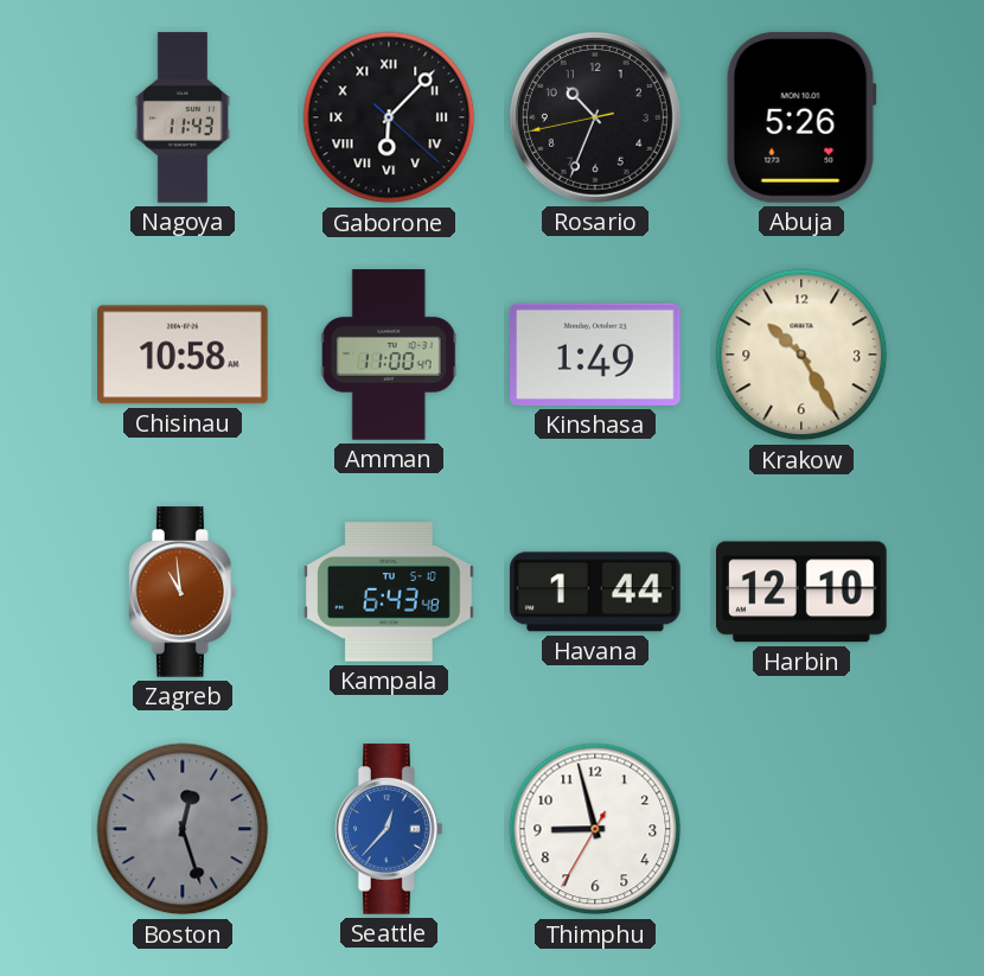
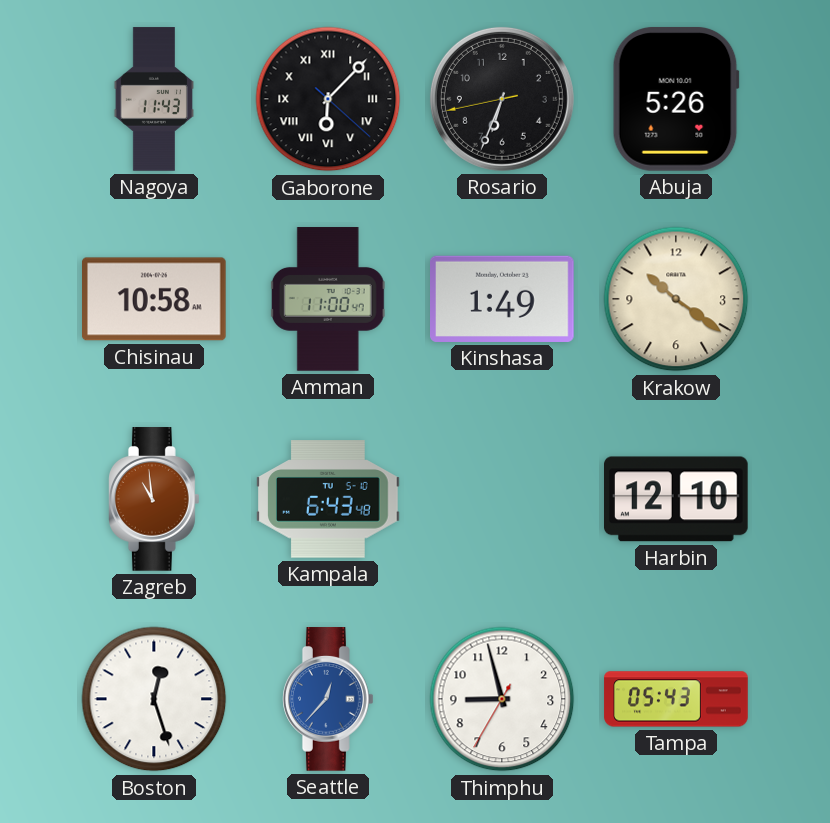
Rosario: 10:33 -> 6:33
Krakow: 10:25 -> 10:21
Havana: 1:44 -> none
Boston dial: grey -> white
Tampa: none -> 05:43
